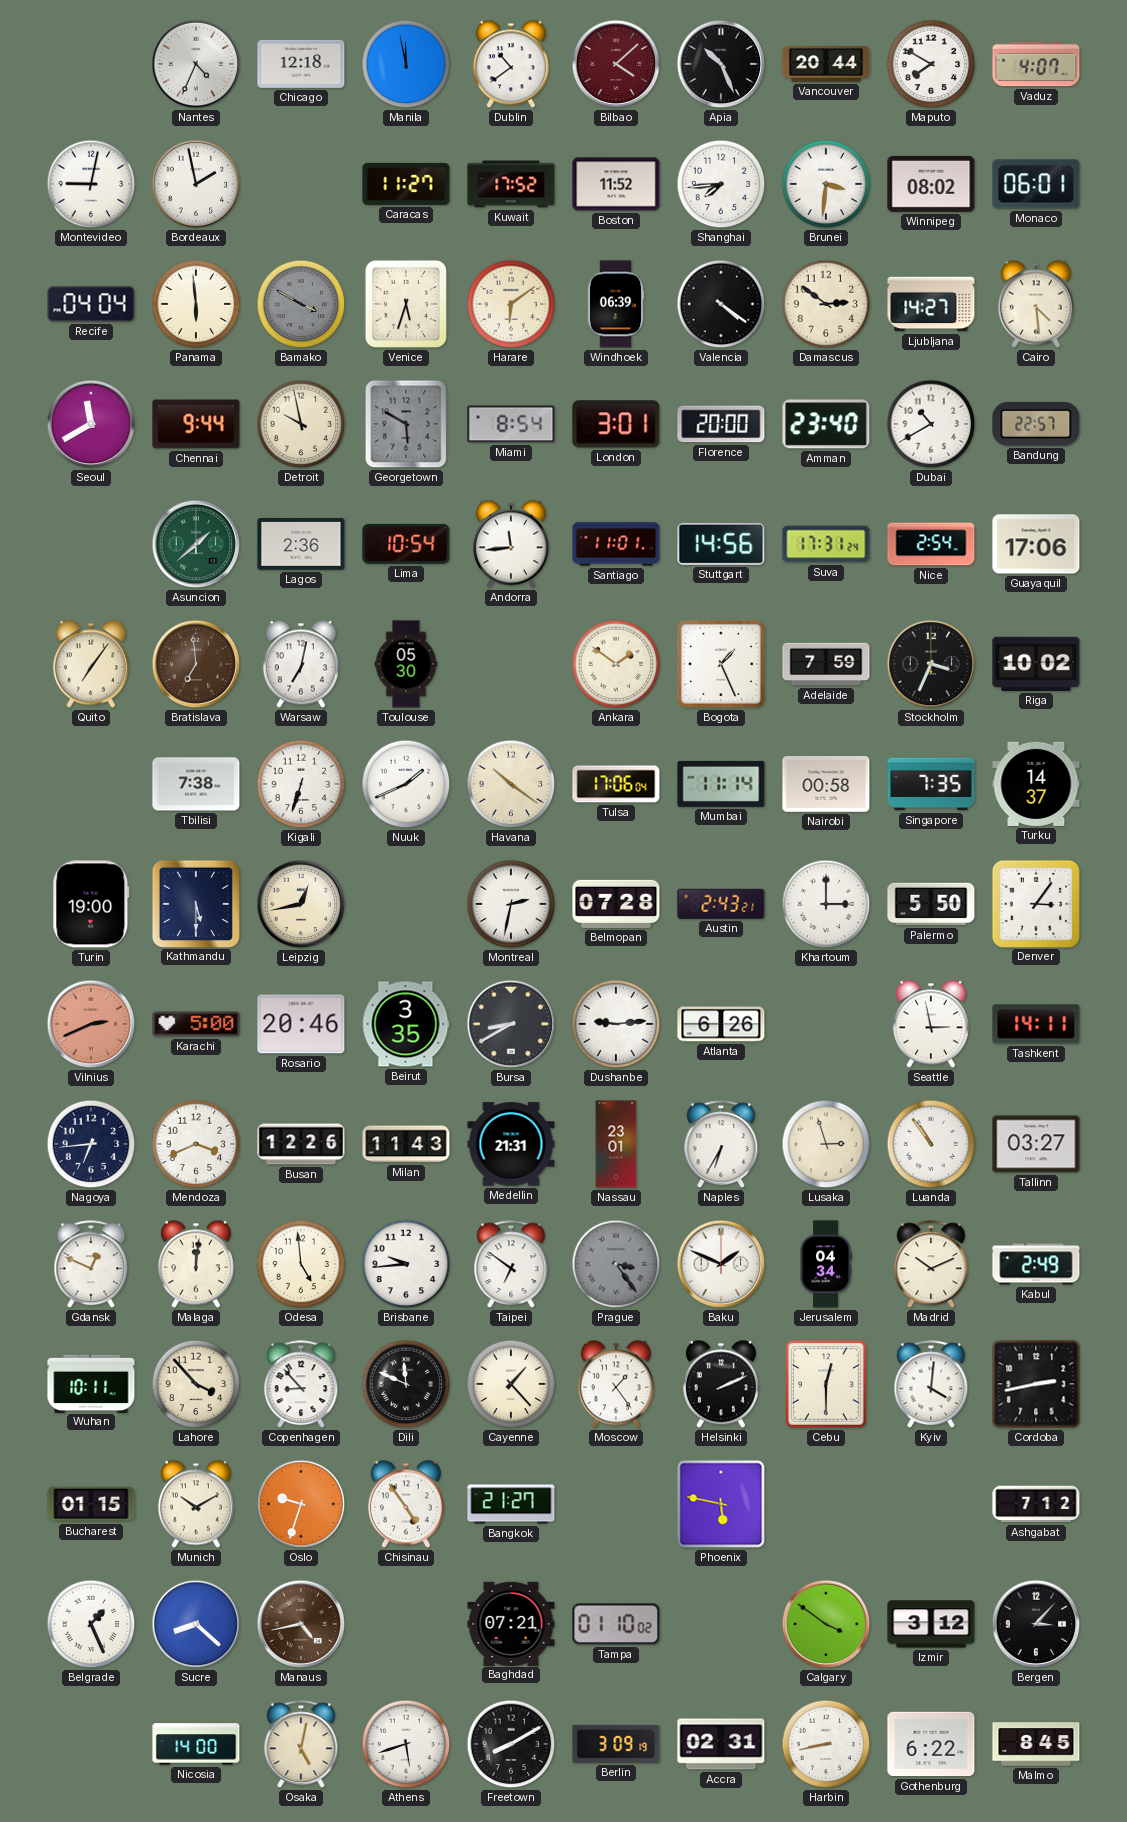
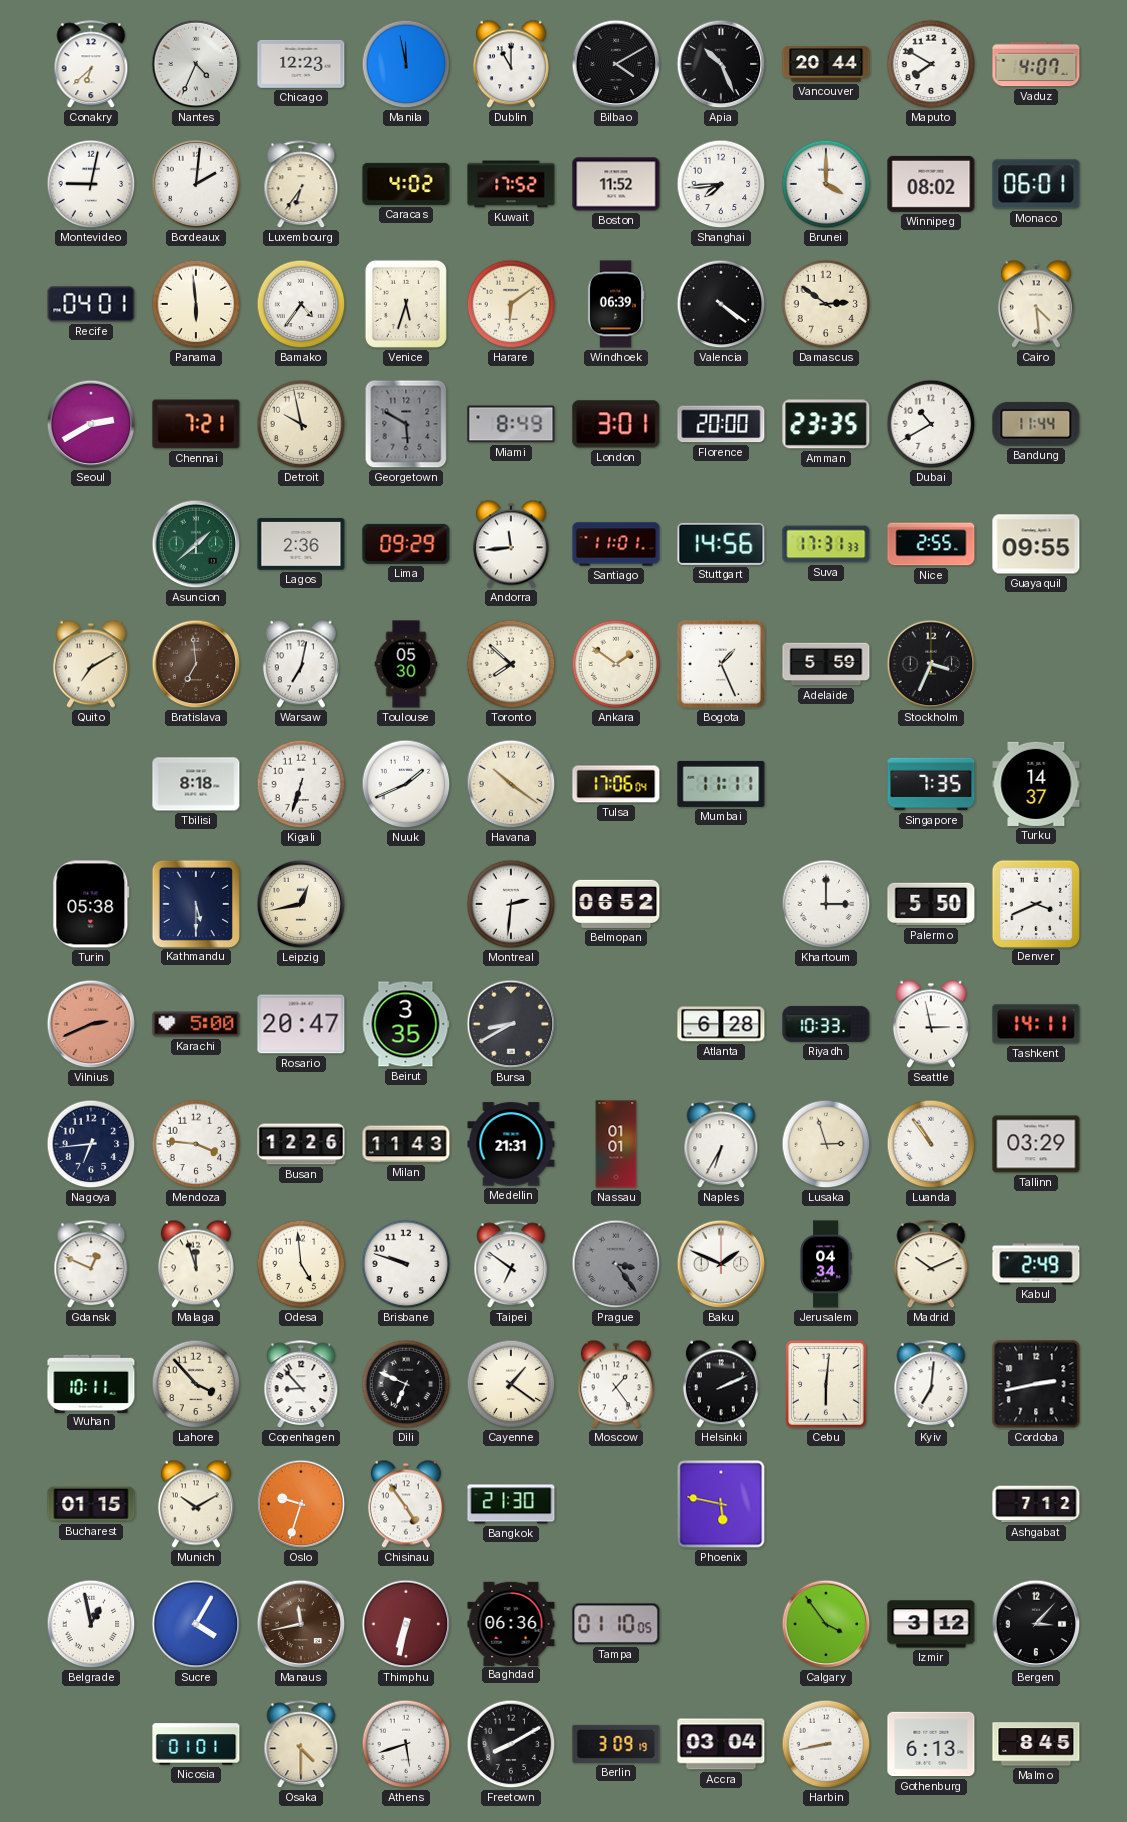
Conakry: none -> 6:38
Chicago: 12:18 -> 12:23
Dublin: 10:39 -> 11:00
Bilbao: 4:08 -> 4:10
Bilbao dial: burgundy -> black
Bordeaux: 1:58 -> 2:01
Luxembourg: none -> 6:36
Caracas: 11:27 -> 4:02
Brunei: 3:31 -> 4:00
Recife: 04:04 -> 04:01
Bamako: 3:50 -> 4:36
Bamako dial: grey -> white
Ljubljana: 14:27 -> none
Seoul: 11:40 -> 2:40
Chennai: 9:44 -> 7:21
Miami: 8:54 -> 8:49
Amman: 23:40 -> 23:35
Bandung: 22:57 -> 11:44
Lima: 10:54 -> 09:29
Suva: 17:31:24 -> 17:31:33
Nice: 2:54 -> 2:55
Guayaquil: 17:06 -> 09:55
Quito: 7:06 -> 7:10
Toronto: none -> 7:52
Adelaide: 7:59 -> 5:59
Riga: 10:02 -> none
Tbilisi: 7:38 -> 8:18
Mumbai: 11:14 -> 11:11
Nairobi: 00:58 -> none
Turin: 19:00 -> 05:38
Montreal: 2:32 -> 2:31
Belmopan: 07:28 -> 06:52
Austin: 2:43 -> none
Denver: 3:06 -> 3:41
Rosario: 20:46 -> 20:47
Dushanbe: 9:14 -> none
Atlanta: 6:26 -> 6:28
Riyadh: none -> 10:33
Mendoza: 3:41 -> 3:46
Nassau: 23:01 -> 01:01
Tallinn: 03:27 -> 03:29
Malaga: 12:01 -> 11:57
Brisbane: 9:44 -> 9:48
Dili: 11:49 -> 6:49
Cayenne: 1:23 -> 1:21
Cebu: 12:30 -> 6:01
Kyiv: 4:01 -> 7:01
Bangkok: 21:27 -> 21:30
Belgrade: 1:26 -> 12:58
Sucre: 8:22 -> 4:05
Manaus: 4:43 -> 11:43
Thimphu: none -> 6:32
Baghdad: 07:21 -> 06:36
Tampa: 01:10:02 -> 01:10:05
Calgary: 3:51 -> 3:54
Nicosia: 14:00 -> 01:01
Osaka: 5:02 -> 4:30
Accra: 02:31 -> 03:04
Gothenburg: 6:22 -> 6:13
